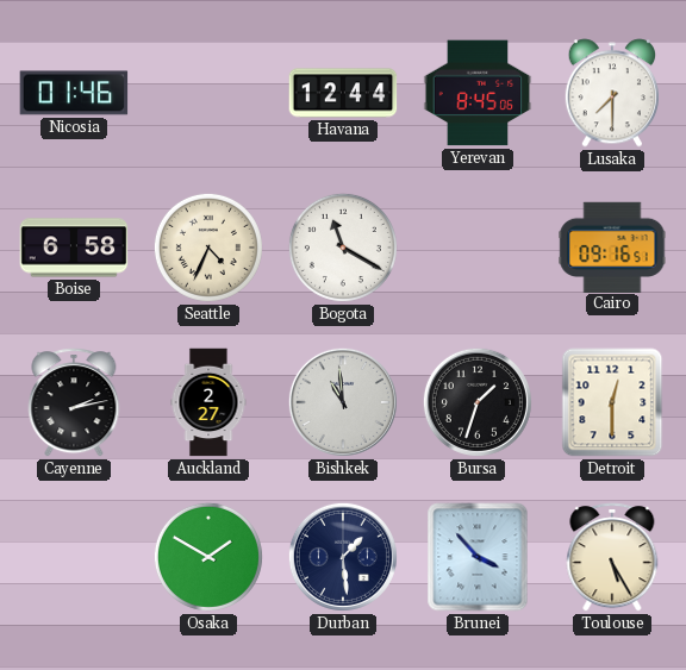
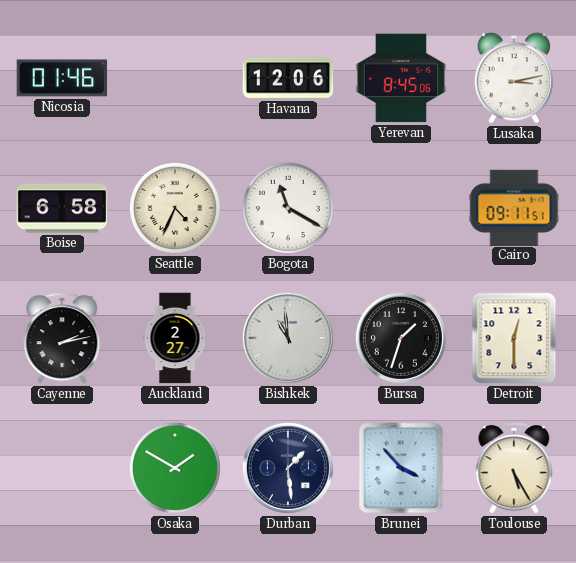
Havana: 12:44 -> 12:06
Lusaka: 7:30 -> 3:13
Cairo: 09:16 -> 09:11
